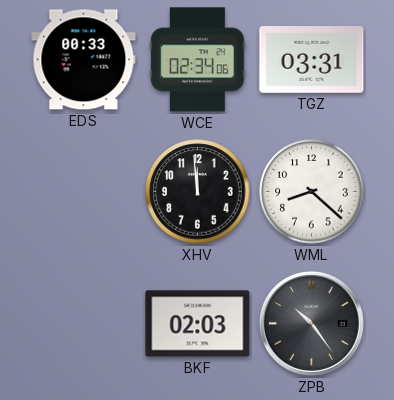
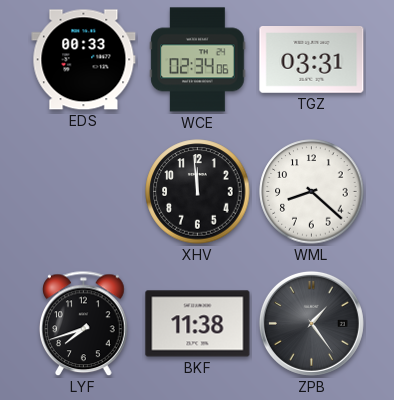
LYF: none -> 7:42
BKF: 02:03 -> 11:38
ZPB: 10:24 -> 1:24
